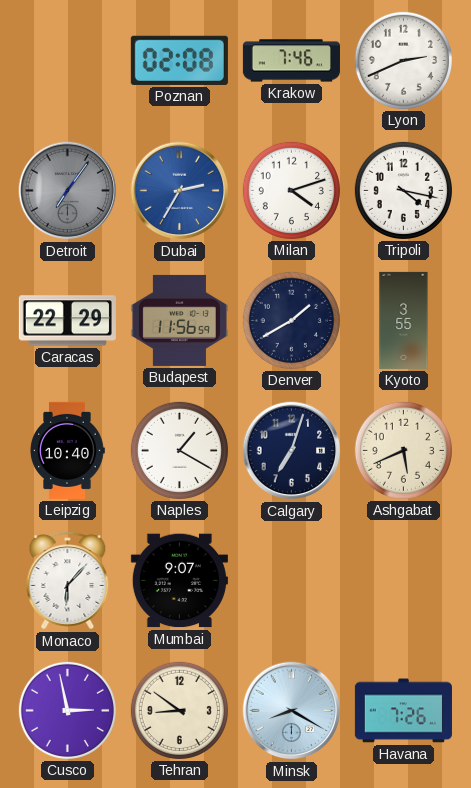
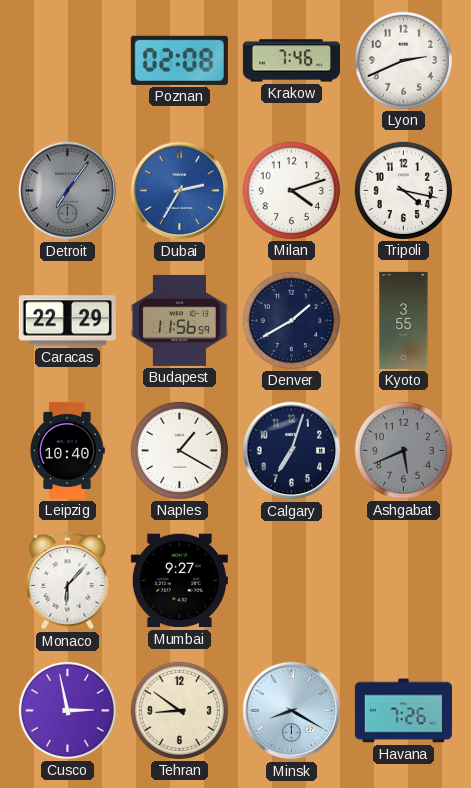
Ashgabat dial: cream -> grey
Mumbai: 9:07 -> 9:27
